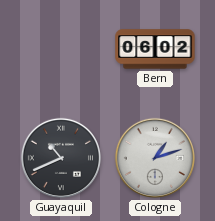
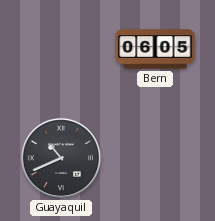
Bern: 06:02 -> 06:05
Cologne: 1:12 -> none
